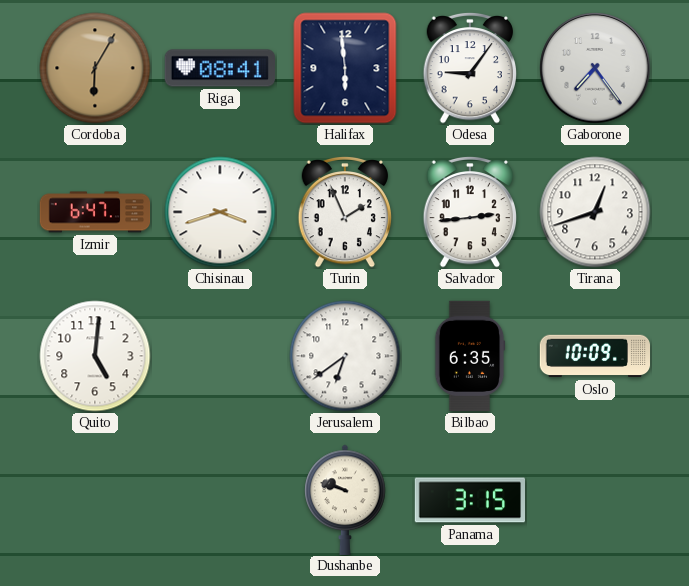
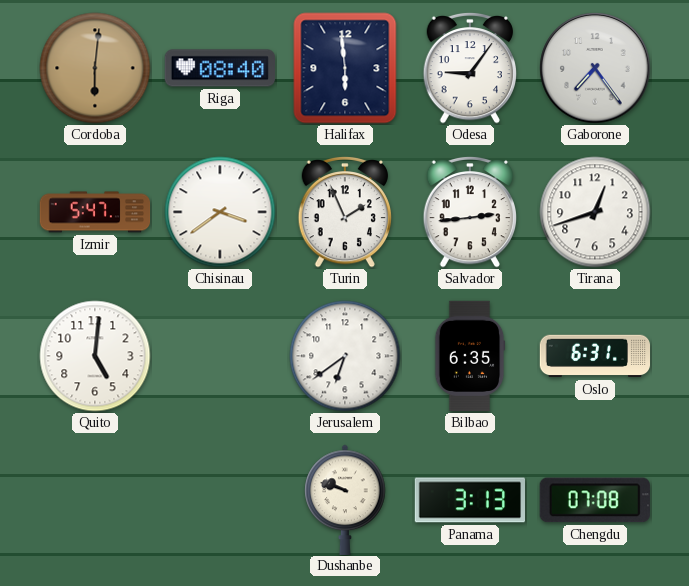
Cordoba: 6:05 -> 6:01
Riga: 08:41 -> 08:40
Izmir: 6:47 -> 5:47
Chisinau: 3:42 -> 3:39
Oslo: 10:09 -> 6:31
Panama: 3:15 -> 3:13
Chengdu: none -> 07:08
